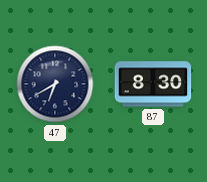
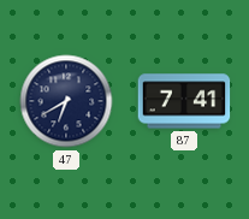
87: 8:30 -> 7:41
